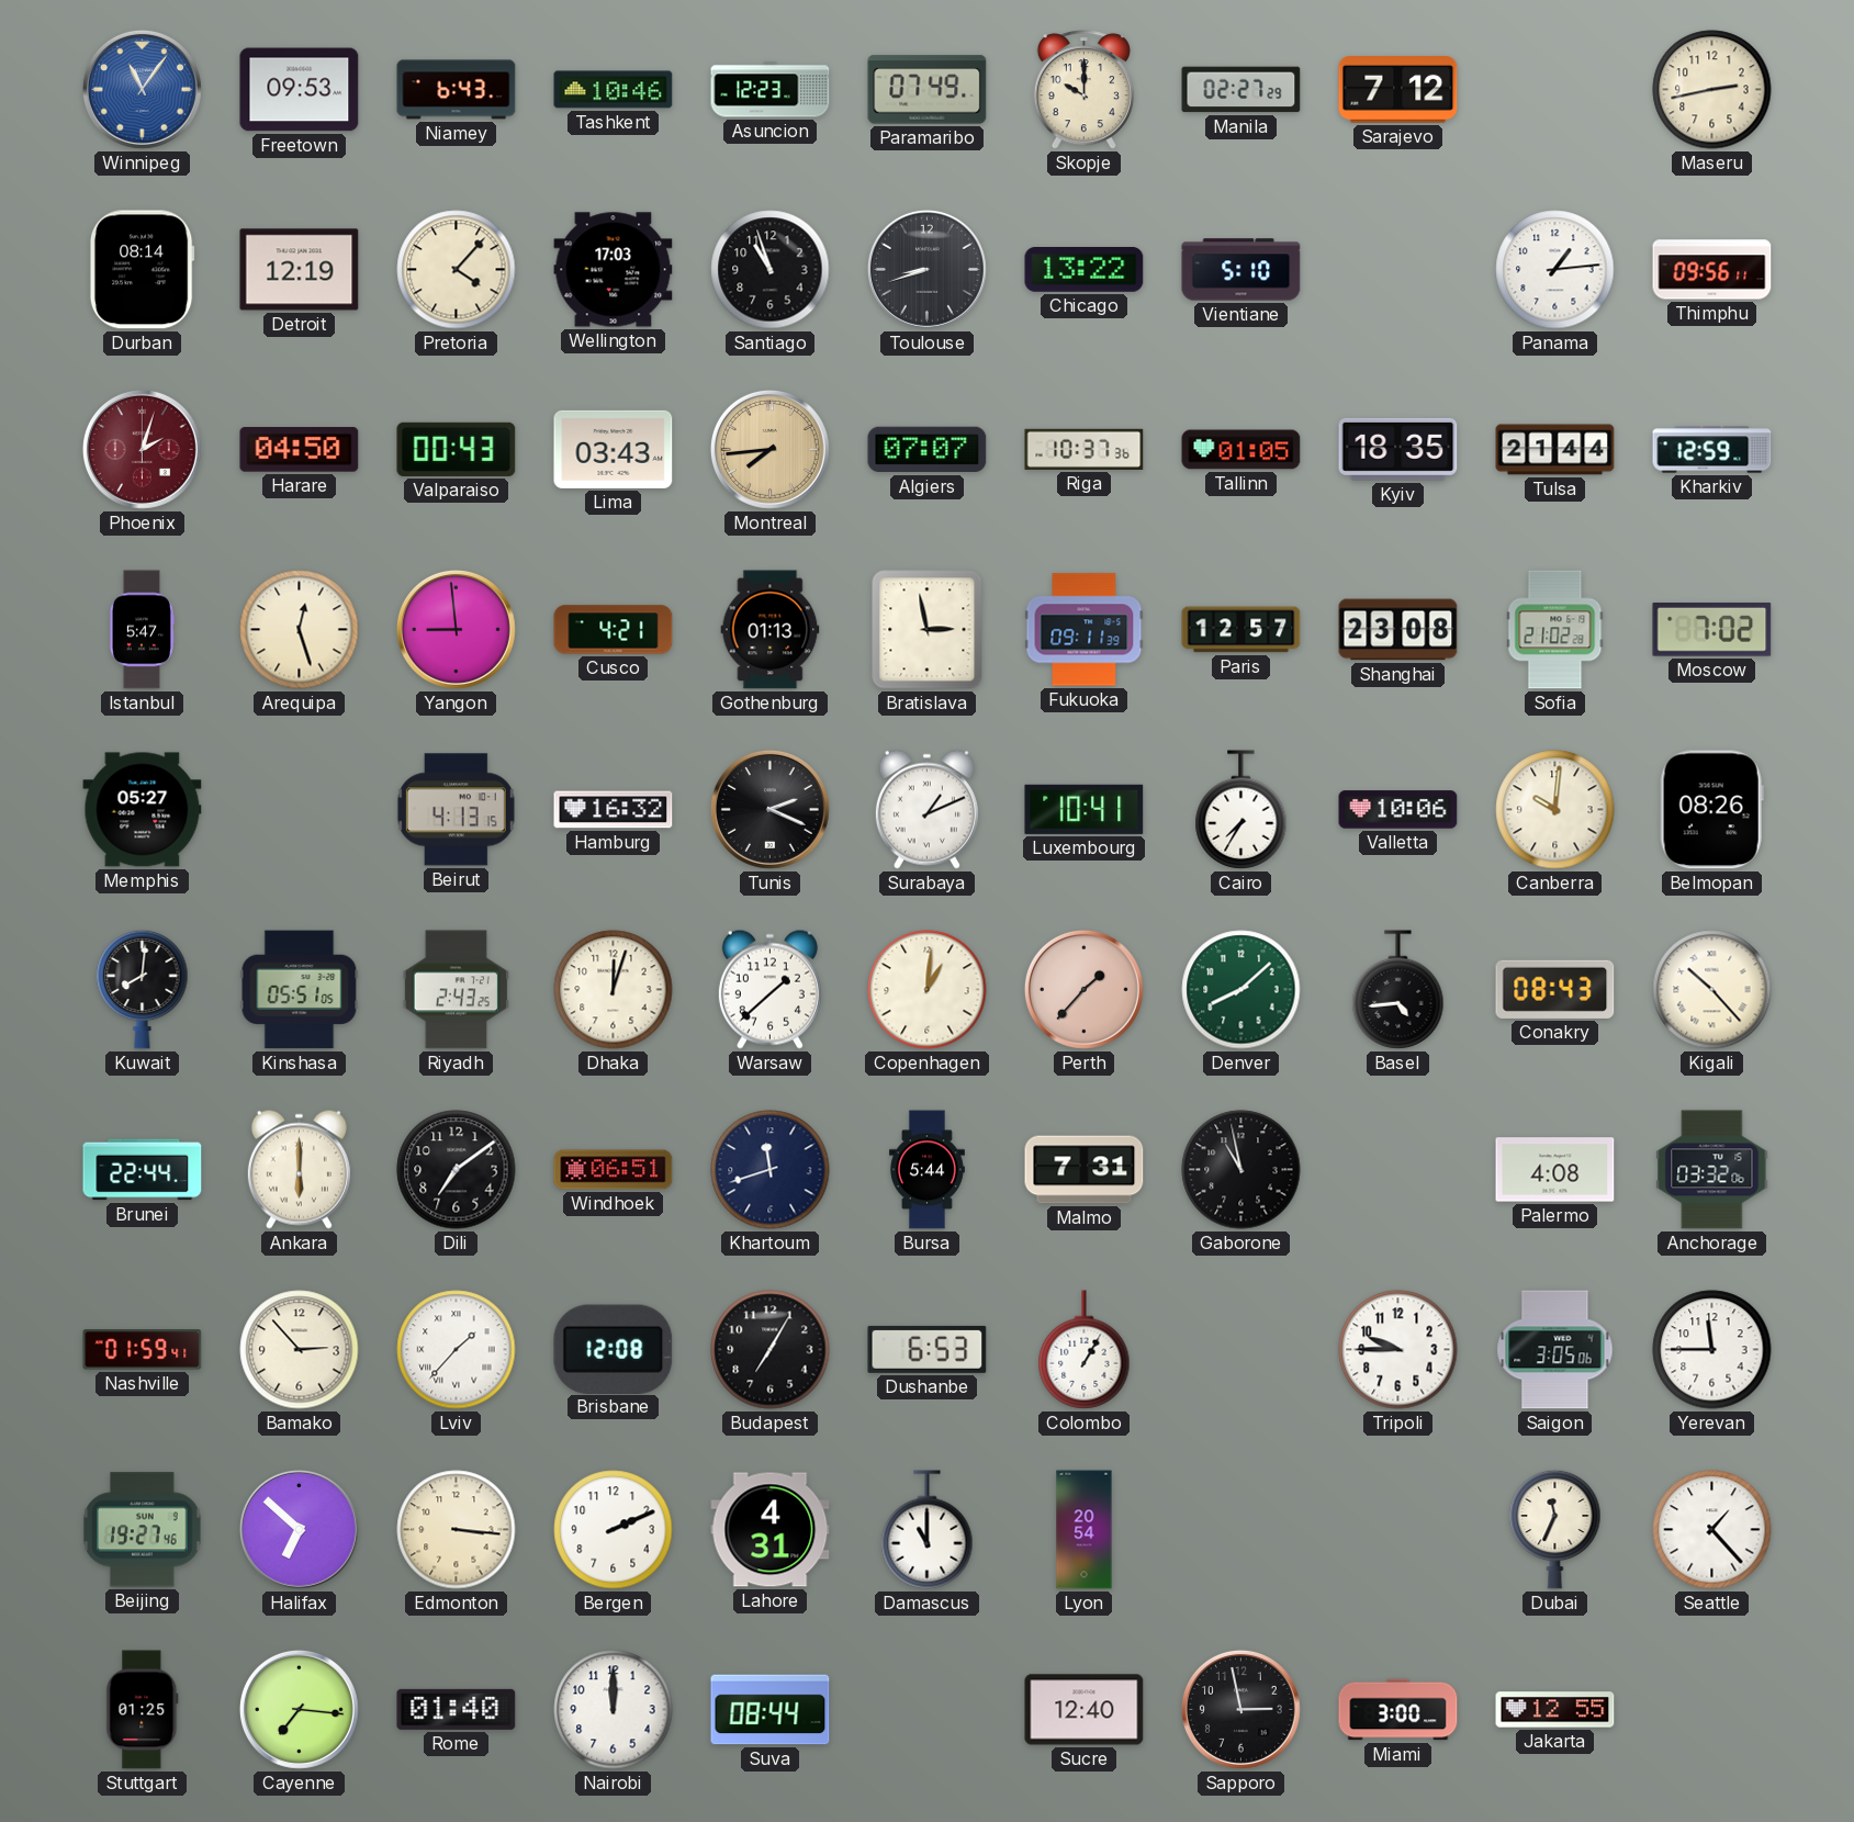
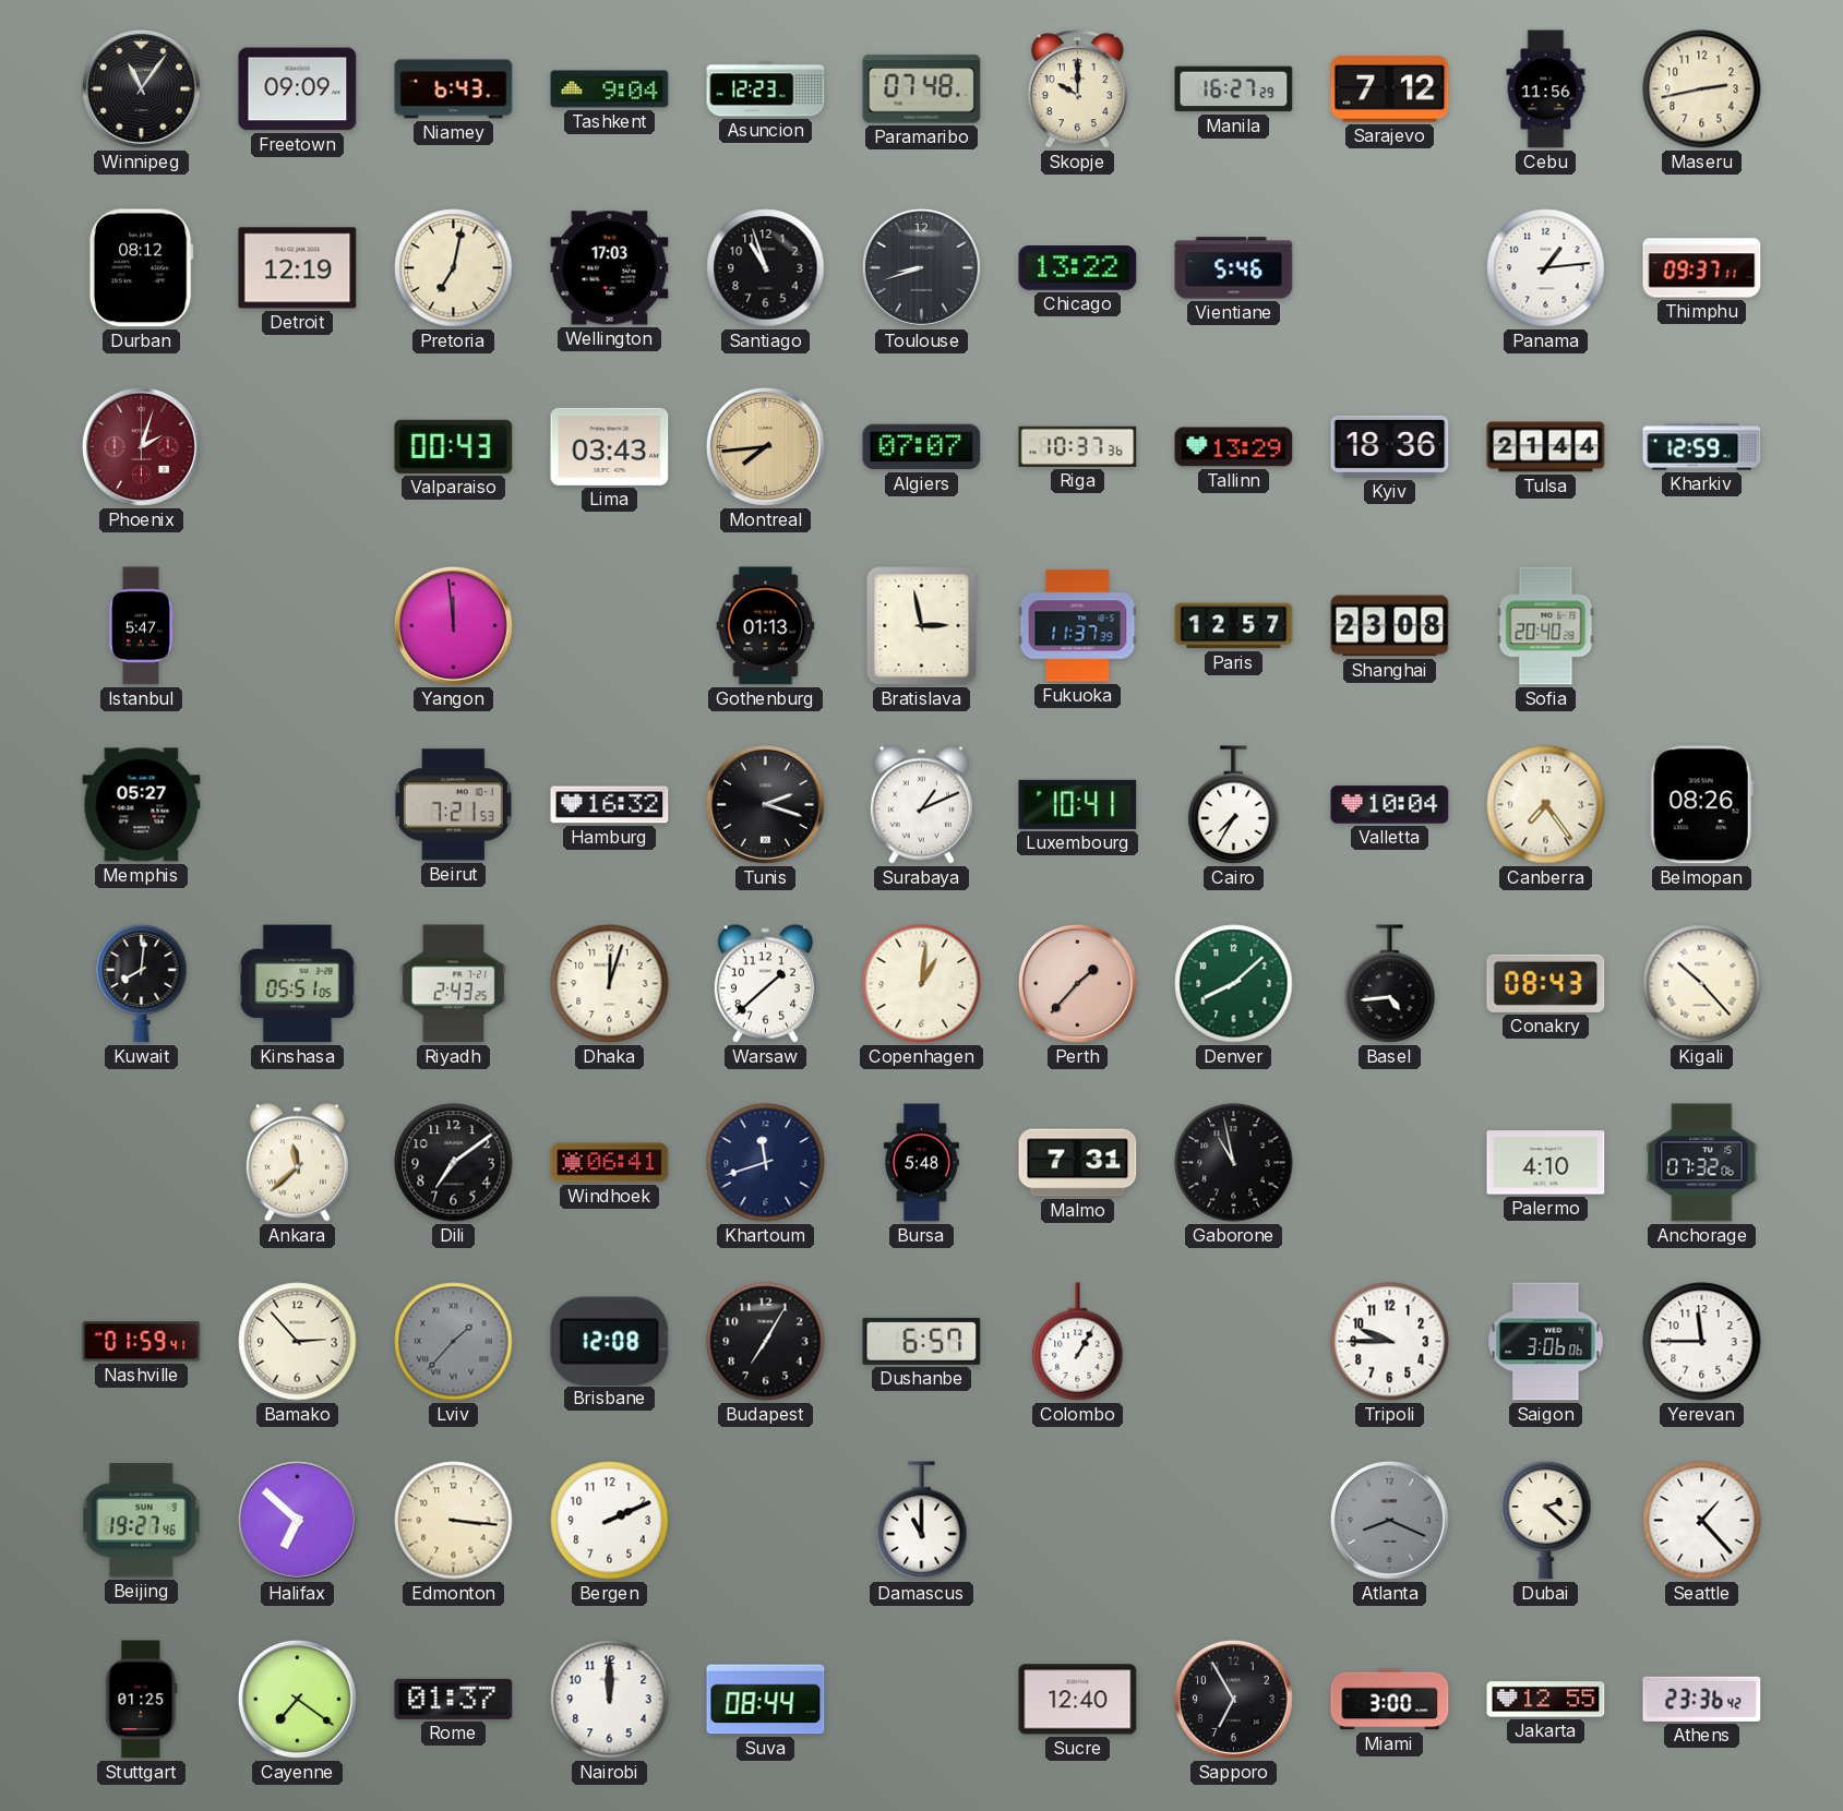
Winnipeg dial: blue -> black
Freetown: 09:53 -> 09:09
Tashkent: 10:46 -> 9:04
Paramaribo: 07:49 -> 07:48
Manila: 02:27 -> 16:27
Cebu: none -> 11:56
Durban: 08:14 -> 08:12
Pretoria: 4:07 -> 7:02
Vientiane: 5:10 -> 5:46
Thimphu: 09:56 -> 09:37
Harare: 04:50 -> none
Tallinn: 01:05 -> 13:29
Kyiv: 18:35 -> 18:36
Arequipa: 12:27 -> none
Yangon: 8:59 -> 11:59
Cusco: 4:21 -> none
Fukuoka: 09:11 -> 11:37
Sofia: 21:02 -> 20:40
Moscow: 7:02 -> none
Beirut: 4:13 -> 7:21
Tunis: 2:19 -> 2:18
Valletta: 10:06 -> 10:04
Canberra: 10:01 -> 7:24
Brunei: 22:44 -> none
Ankara: 6:00 -> 11:38
Windhoek: 06:51 -> 06:41
Bursa: 5:44 -> 5:48
Palermo: 4:08 -> 4:10
Anchorage: 03:32 -> 07:32
Lviv dial: white -> grey
Dushanbe: 6:53 -> 6:57
Saigon: 3:05 -> 3:06
Lahore: 4:31 -> none
Lyon: 20:54 -> none
Atlanta: none -> 8:19
Dubai: 11:34 -> 2:22
Cayenne: 7:16 -> 7:21
Rome: 01:40 -> 01:37
Sapporo: 2:58 -> 6:55
Athens: none -> 23:36
